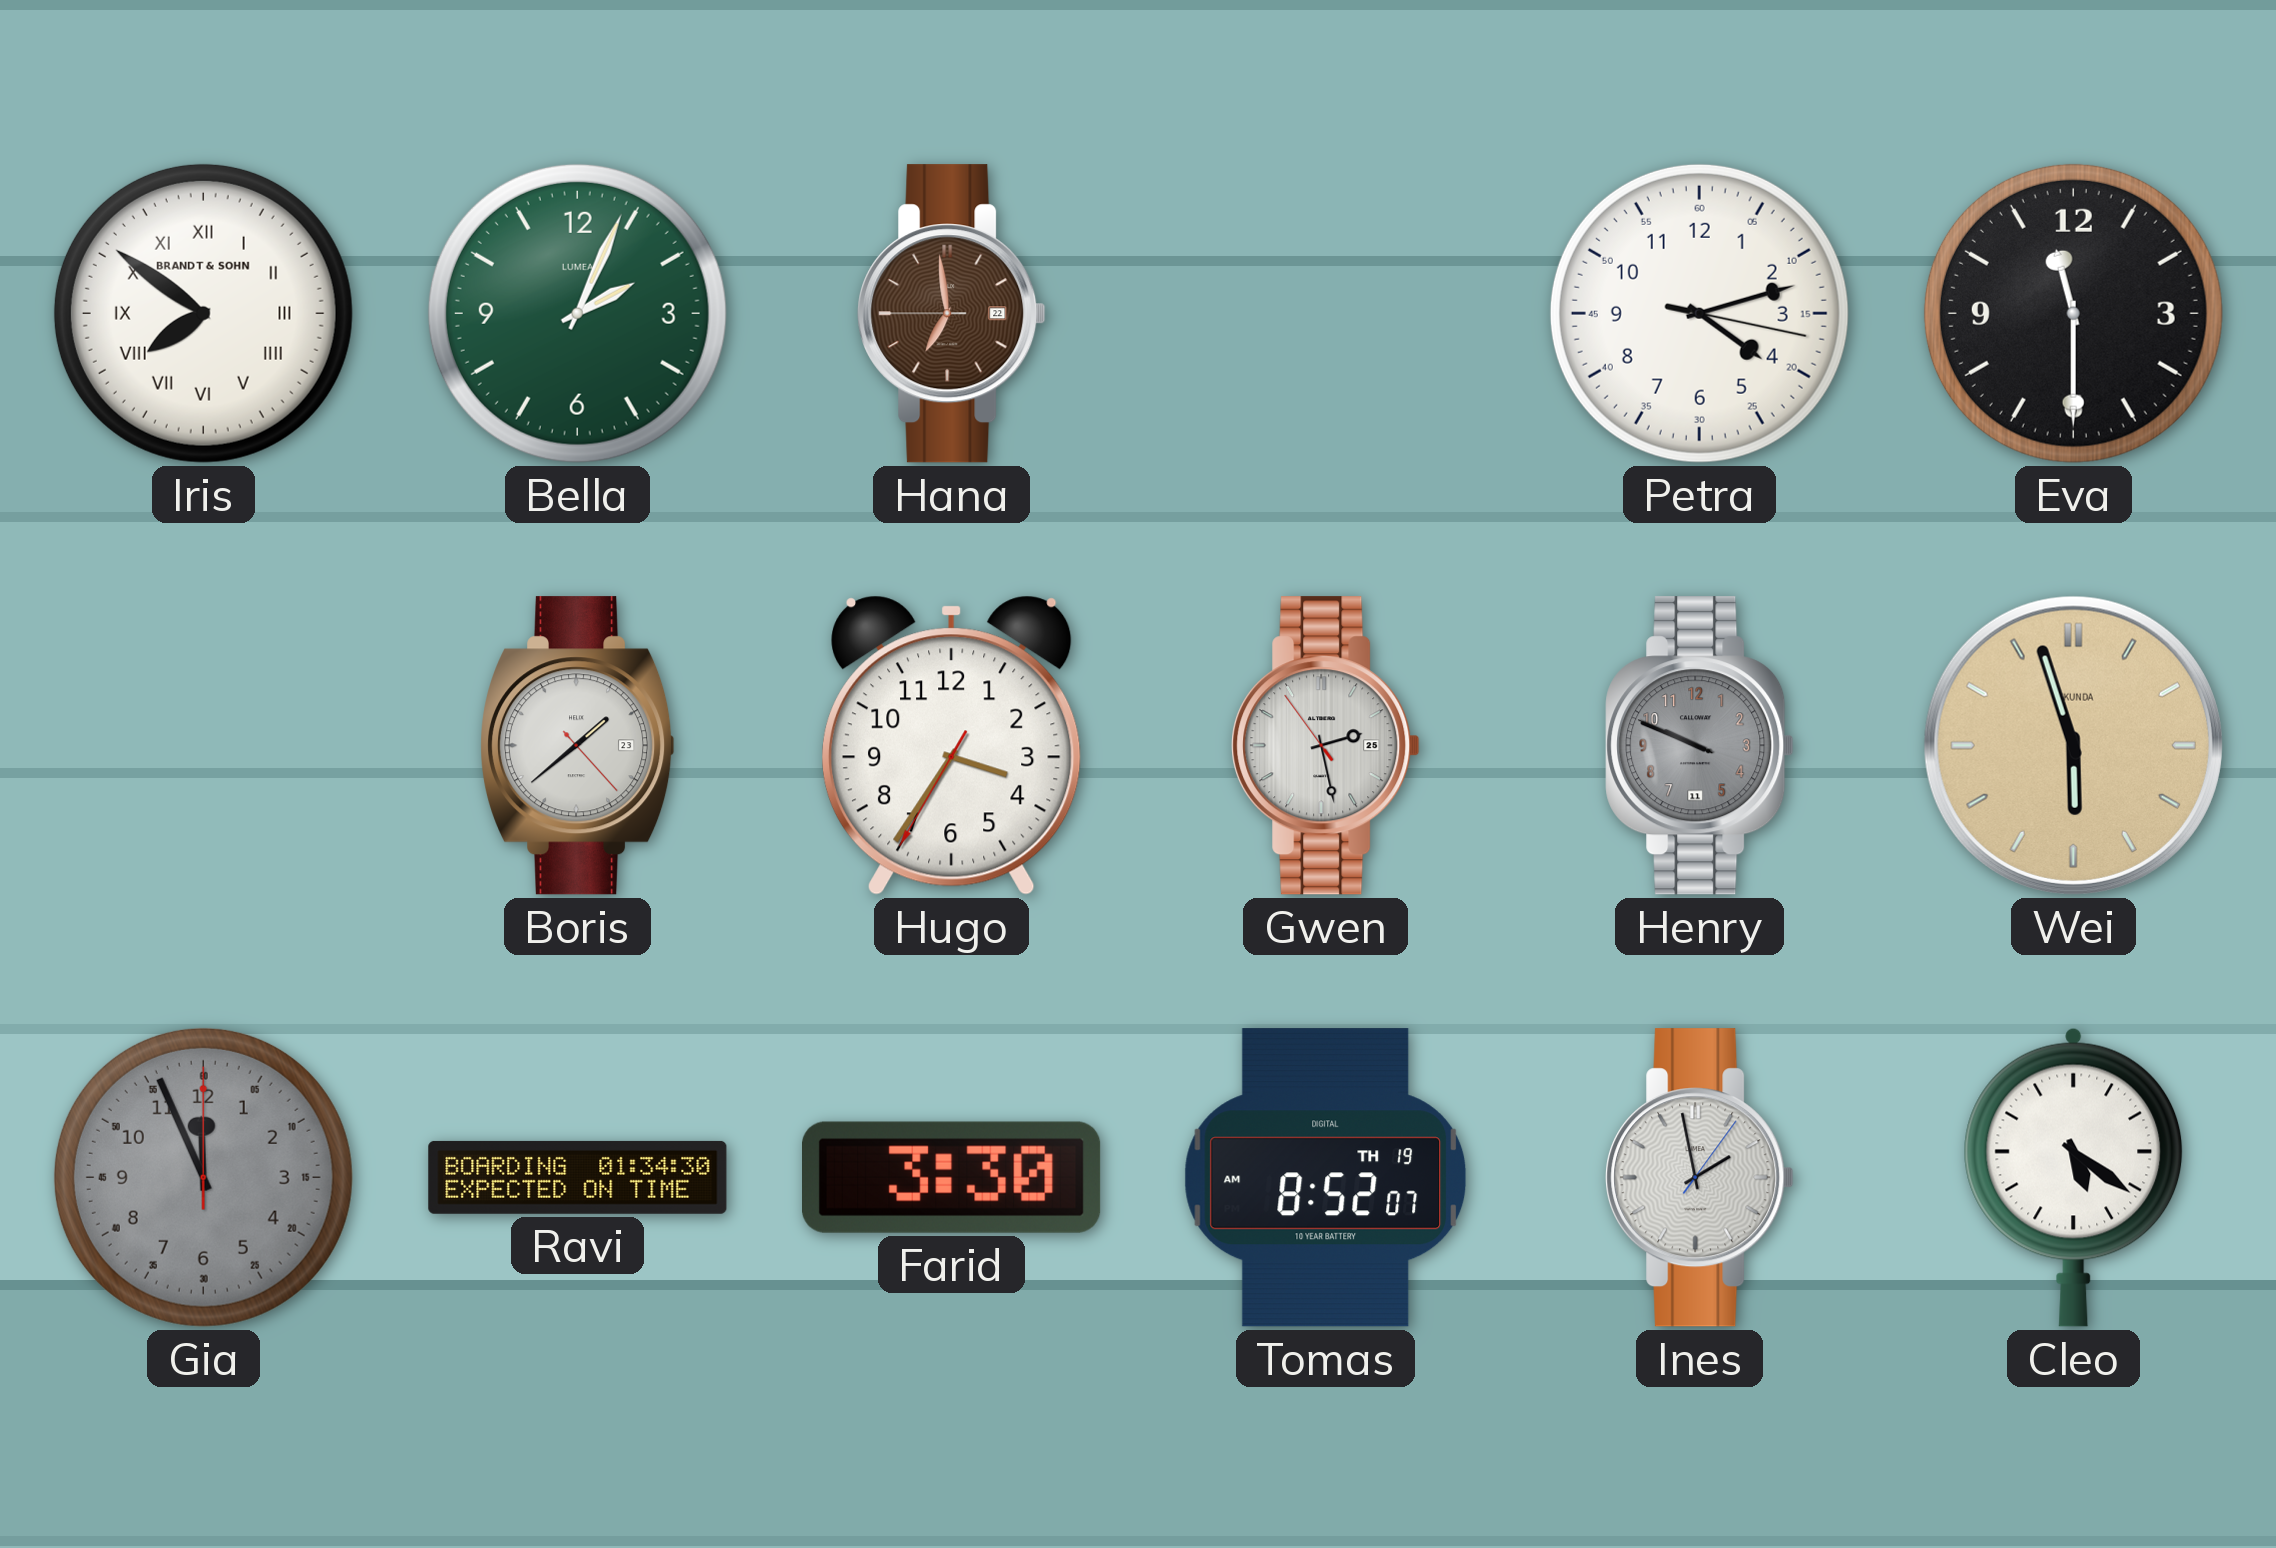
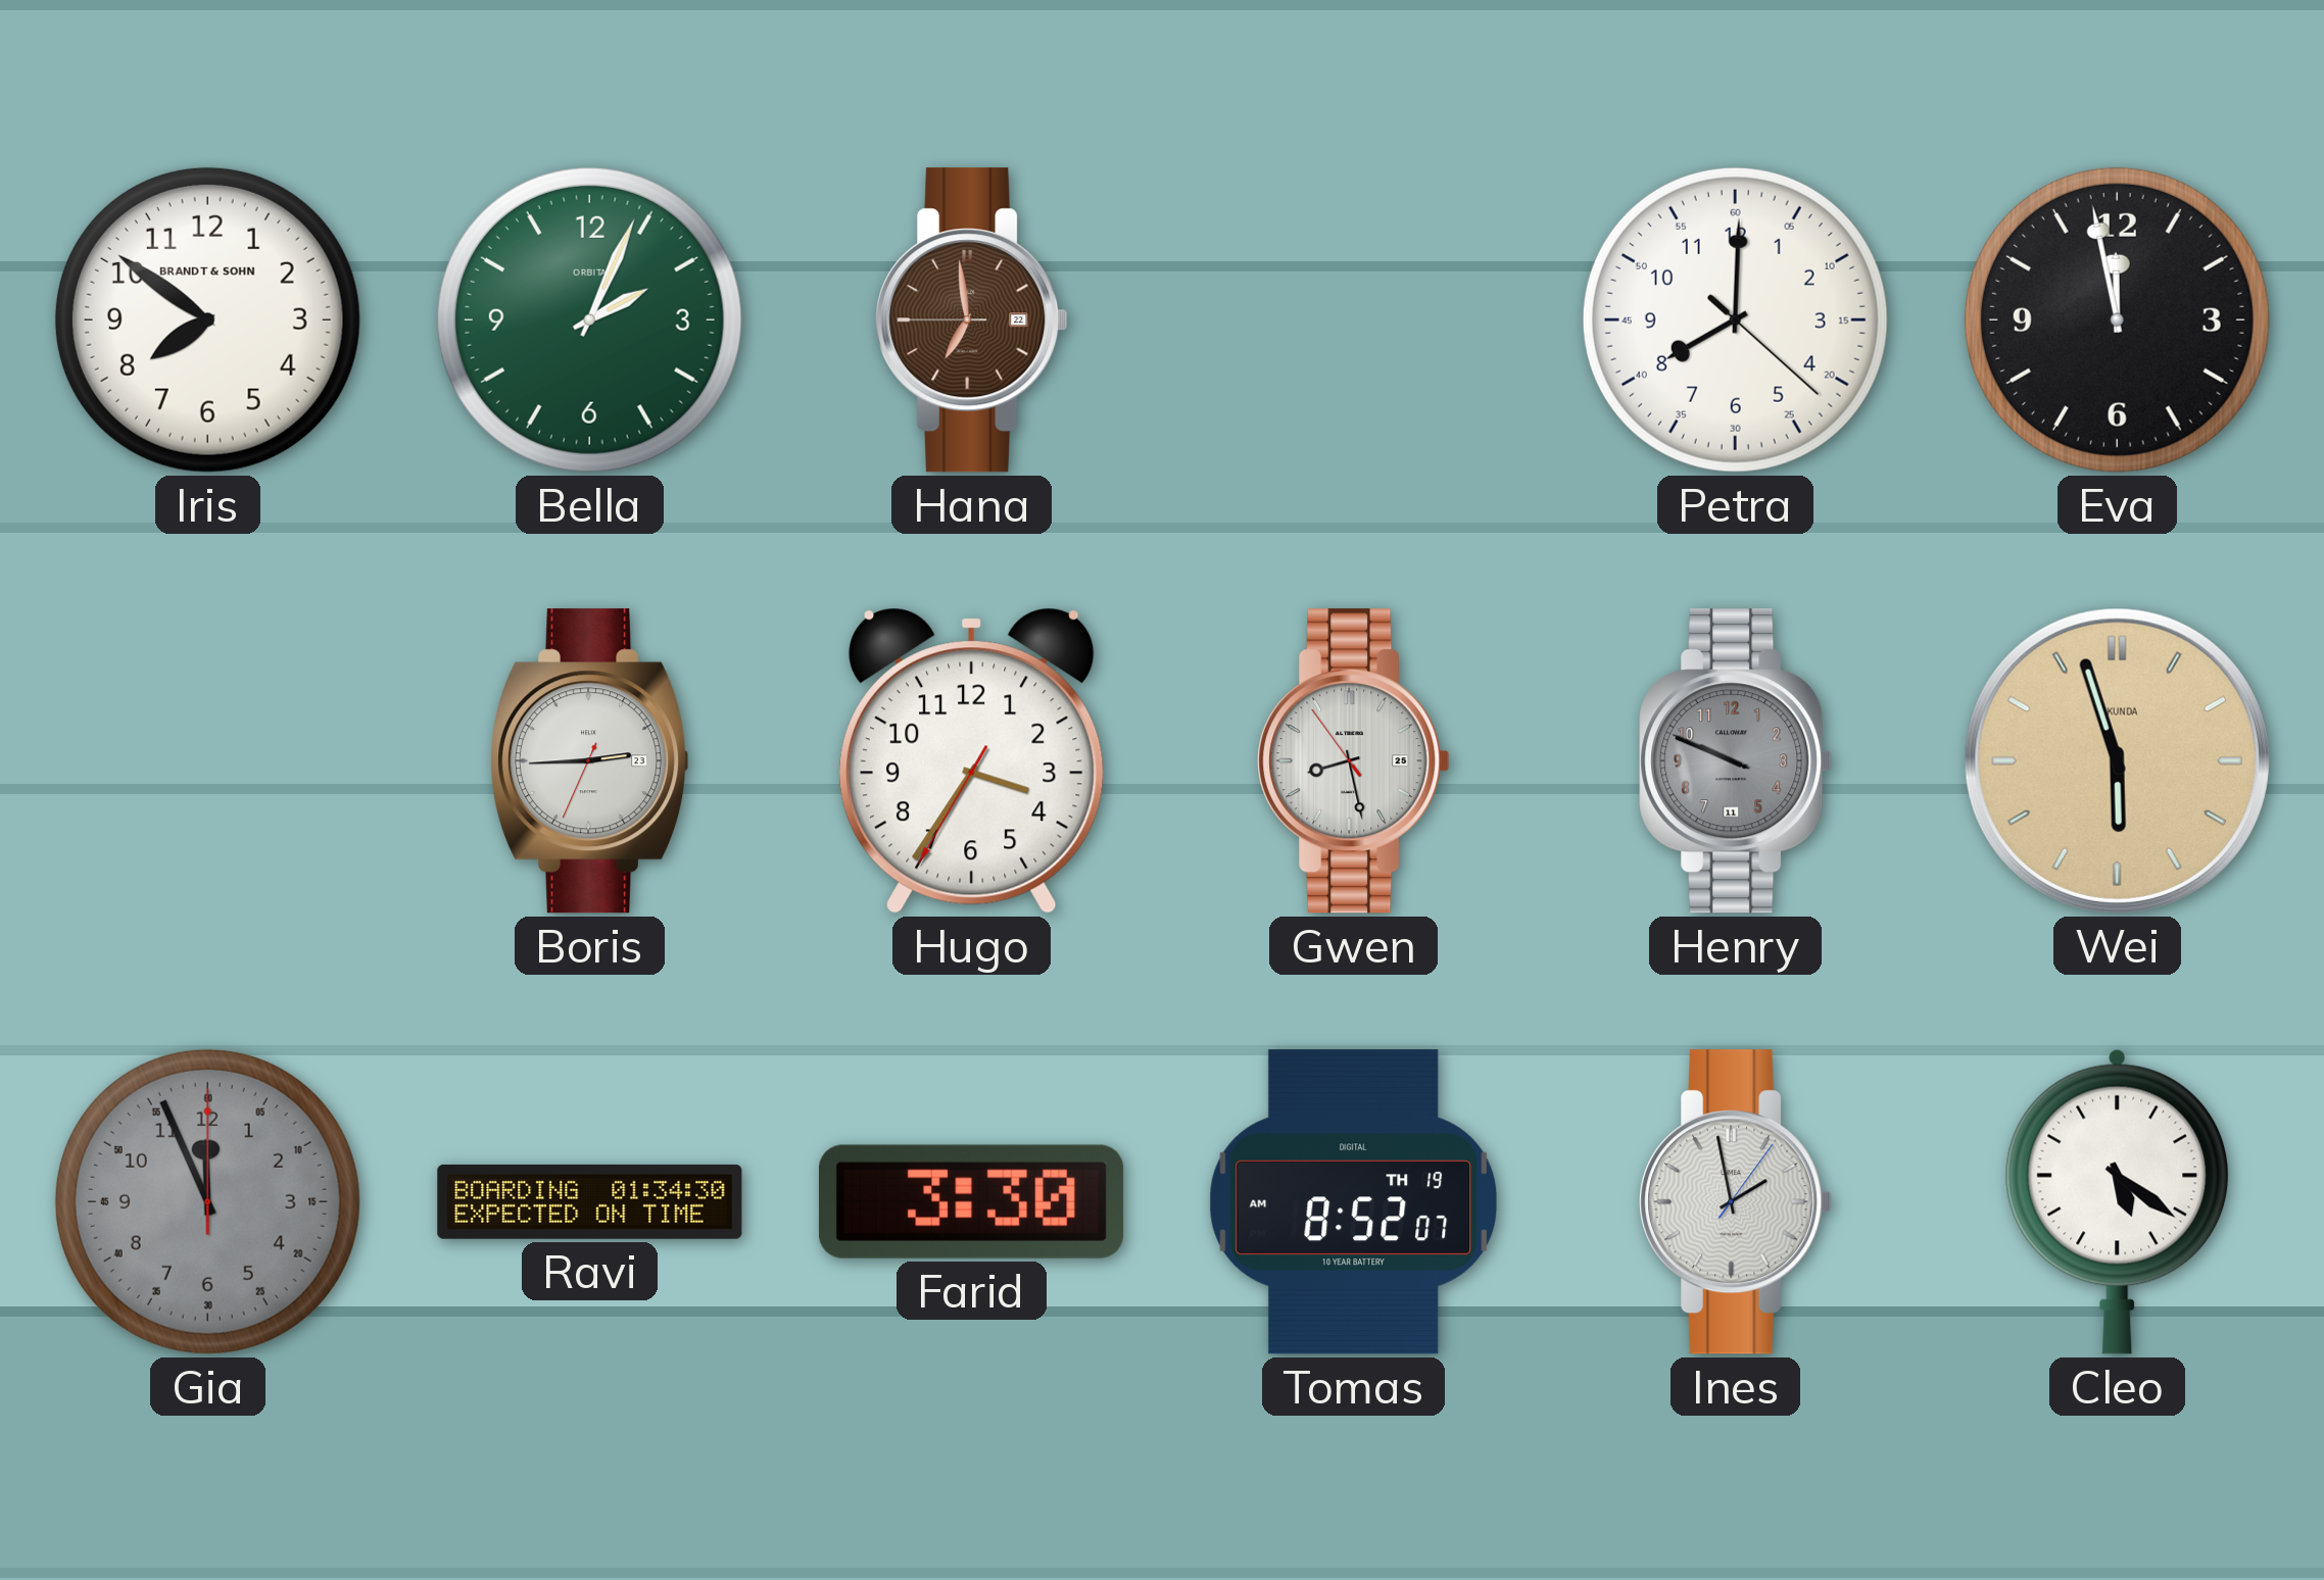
Iris numerals: Roman -> Arabic
Bella brand: LUMEA -> ORBITA
Petra: 4:12 -> 8:00
Eva: 11:30 -> 11:58
Boris: 1:38 -> 2:44
Gwen: 2:27 -> 8:27
